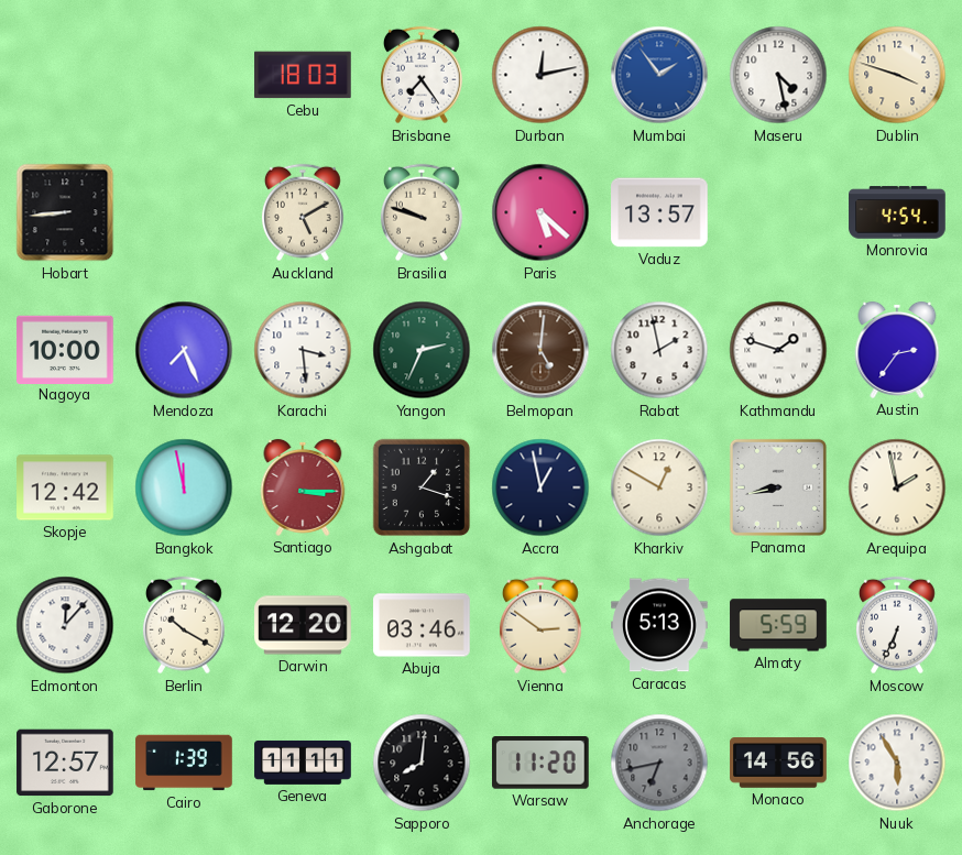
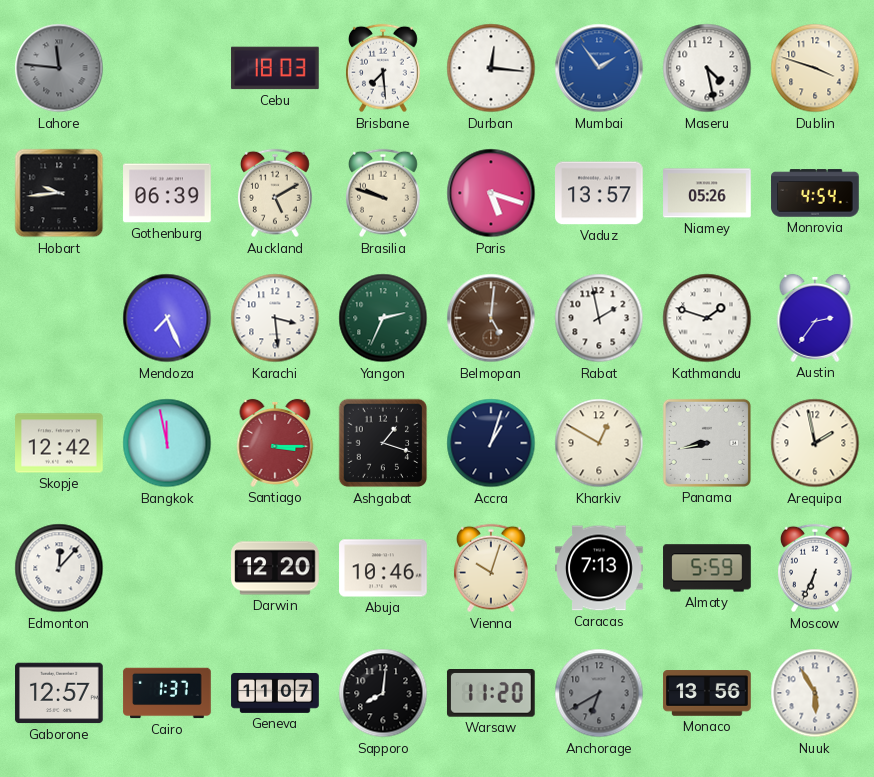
Lahore: none -> 11:46
Brisbane: 7:24 -> 7:29
Durban: 12:13 -> 12:16
Hobart: 8:44 -> 9:44
Gothenburg: none -> 06:39
Paris: 5:22 -> 5:18
Niamey: none -> 05:26
Nagoya: 10:00 -> none
Accra: 12:58 -> 1:03
Berlin: 10:20 -> none
Abuja: 03:46 -> 10:46
Vienna: 2:51 -> 10:03
Caracas: 5:13 -> 7:13
Cairo: 1:39 -> 1:37
Geneva: 11:11 -> 11:07
Anchorage: 6:43 -> 6:40
Monaco: 14:56 -> 13:56
